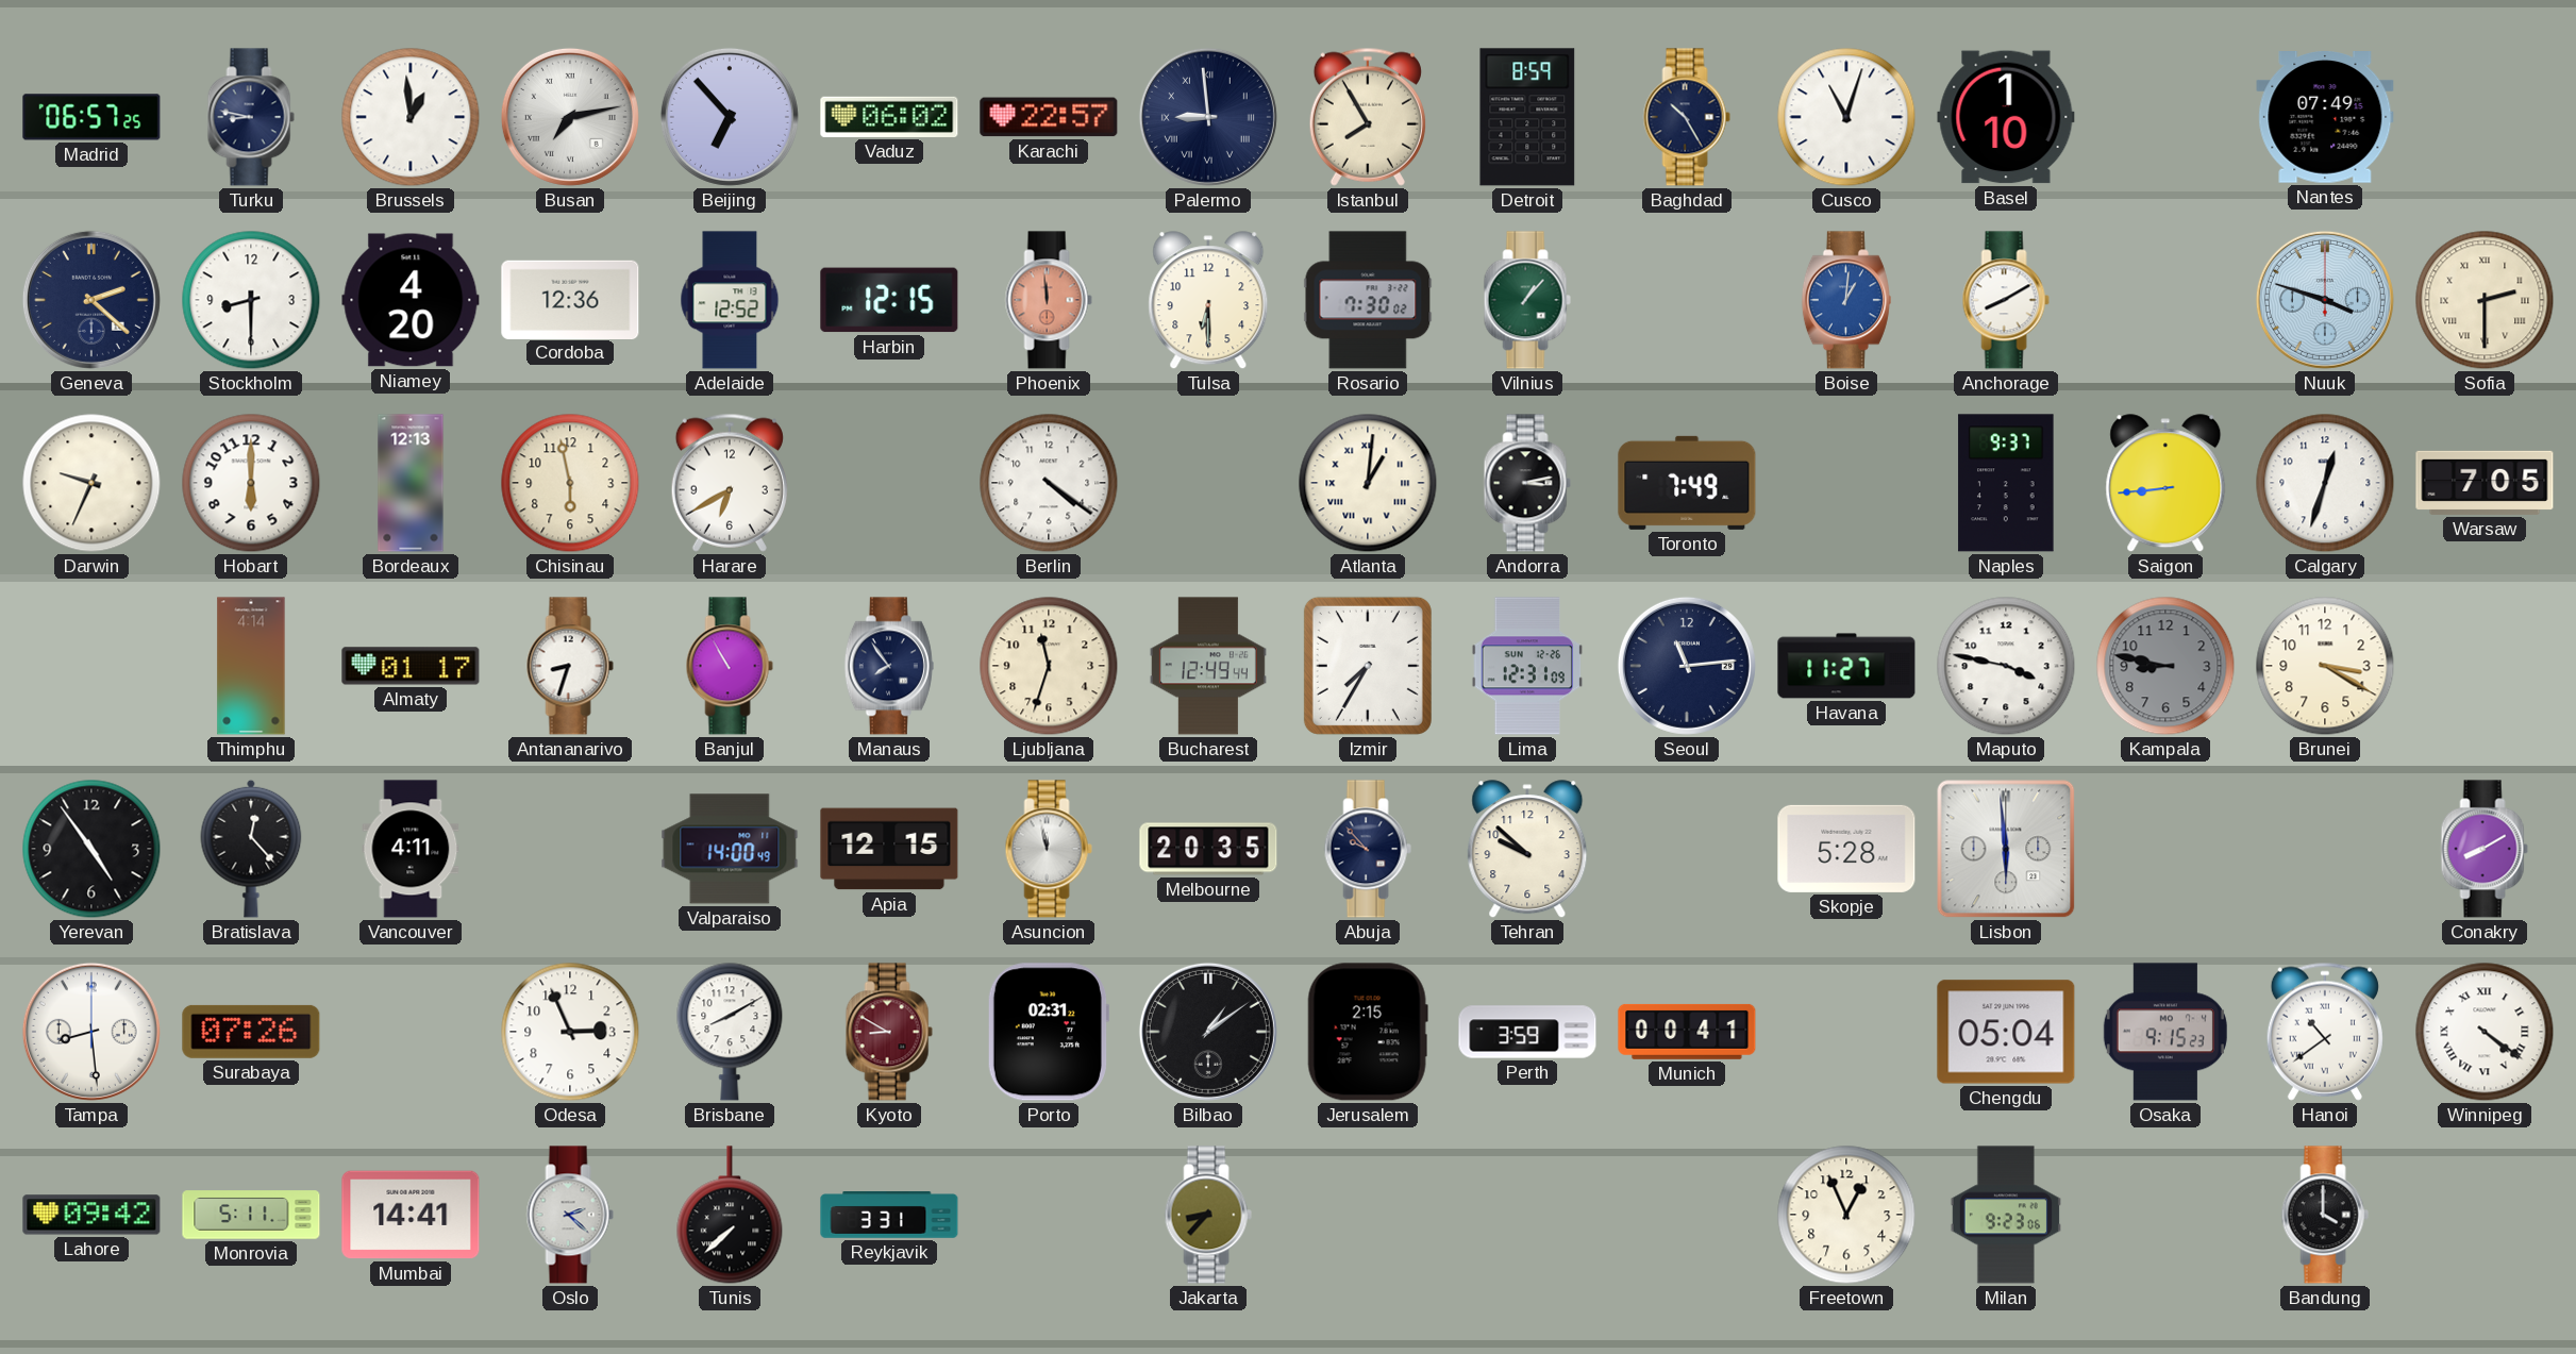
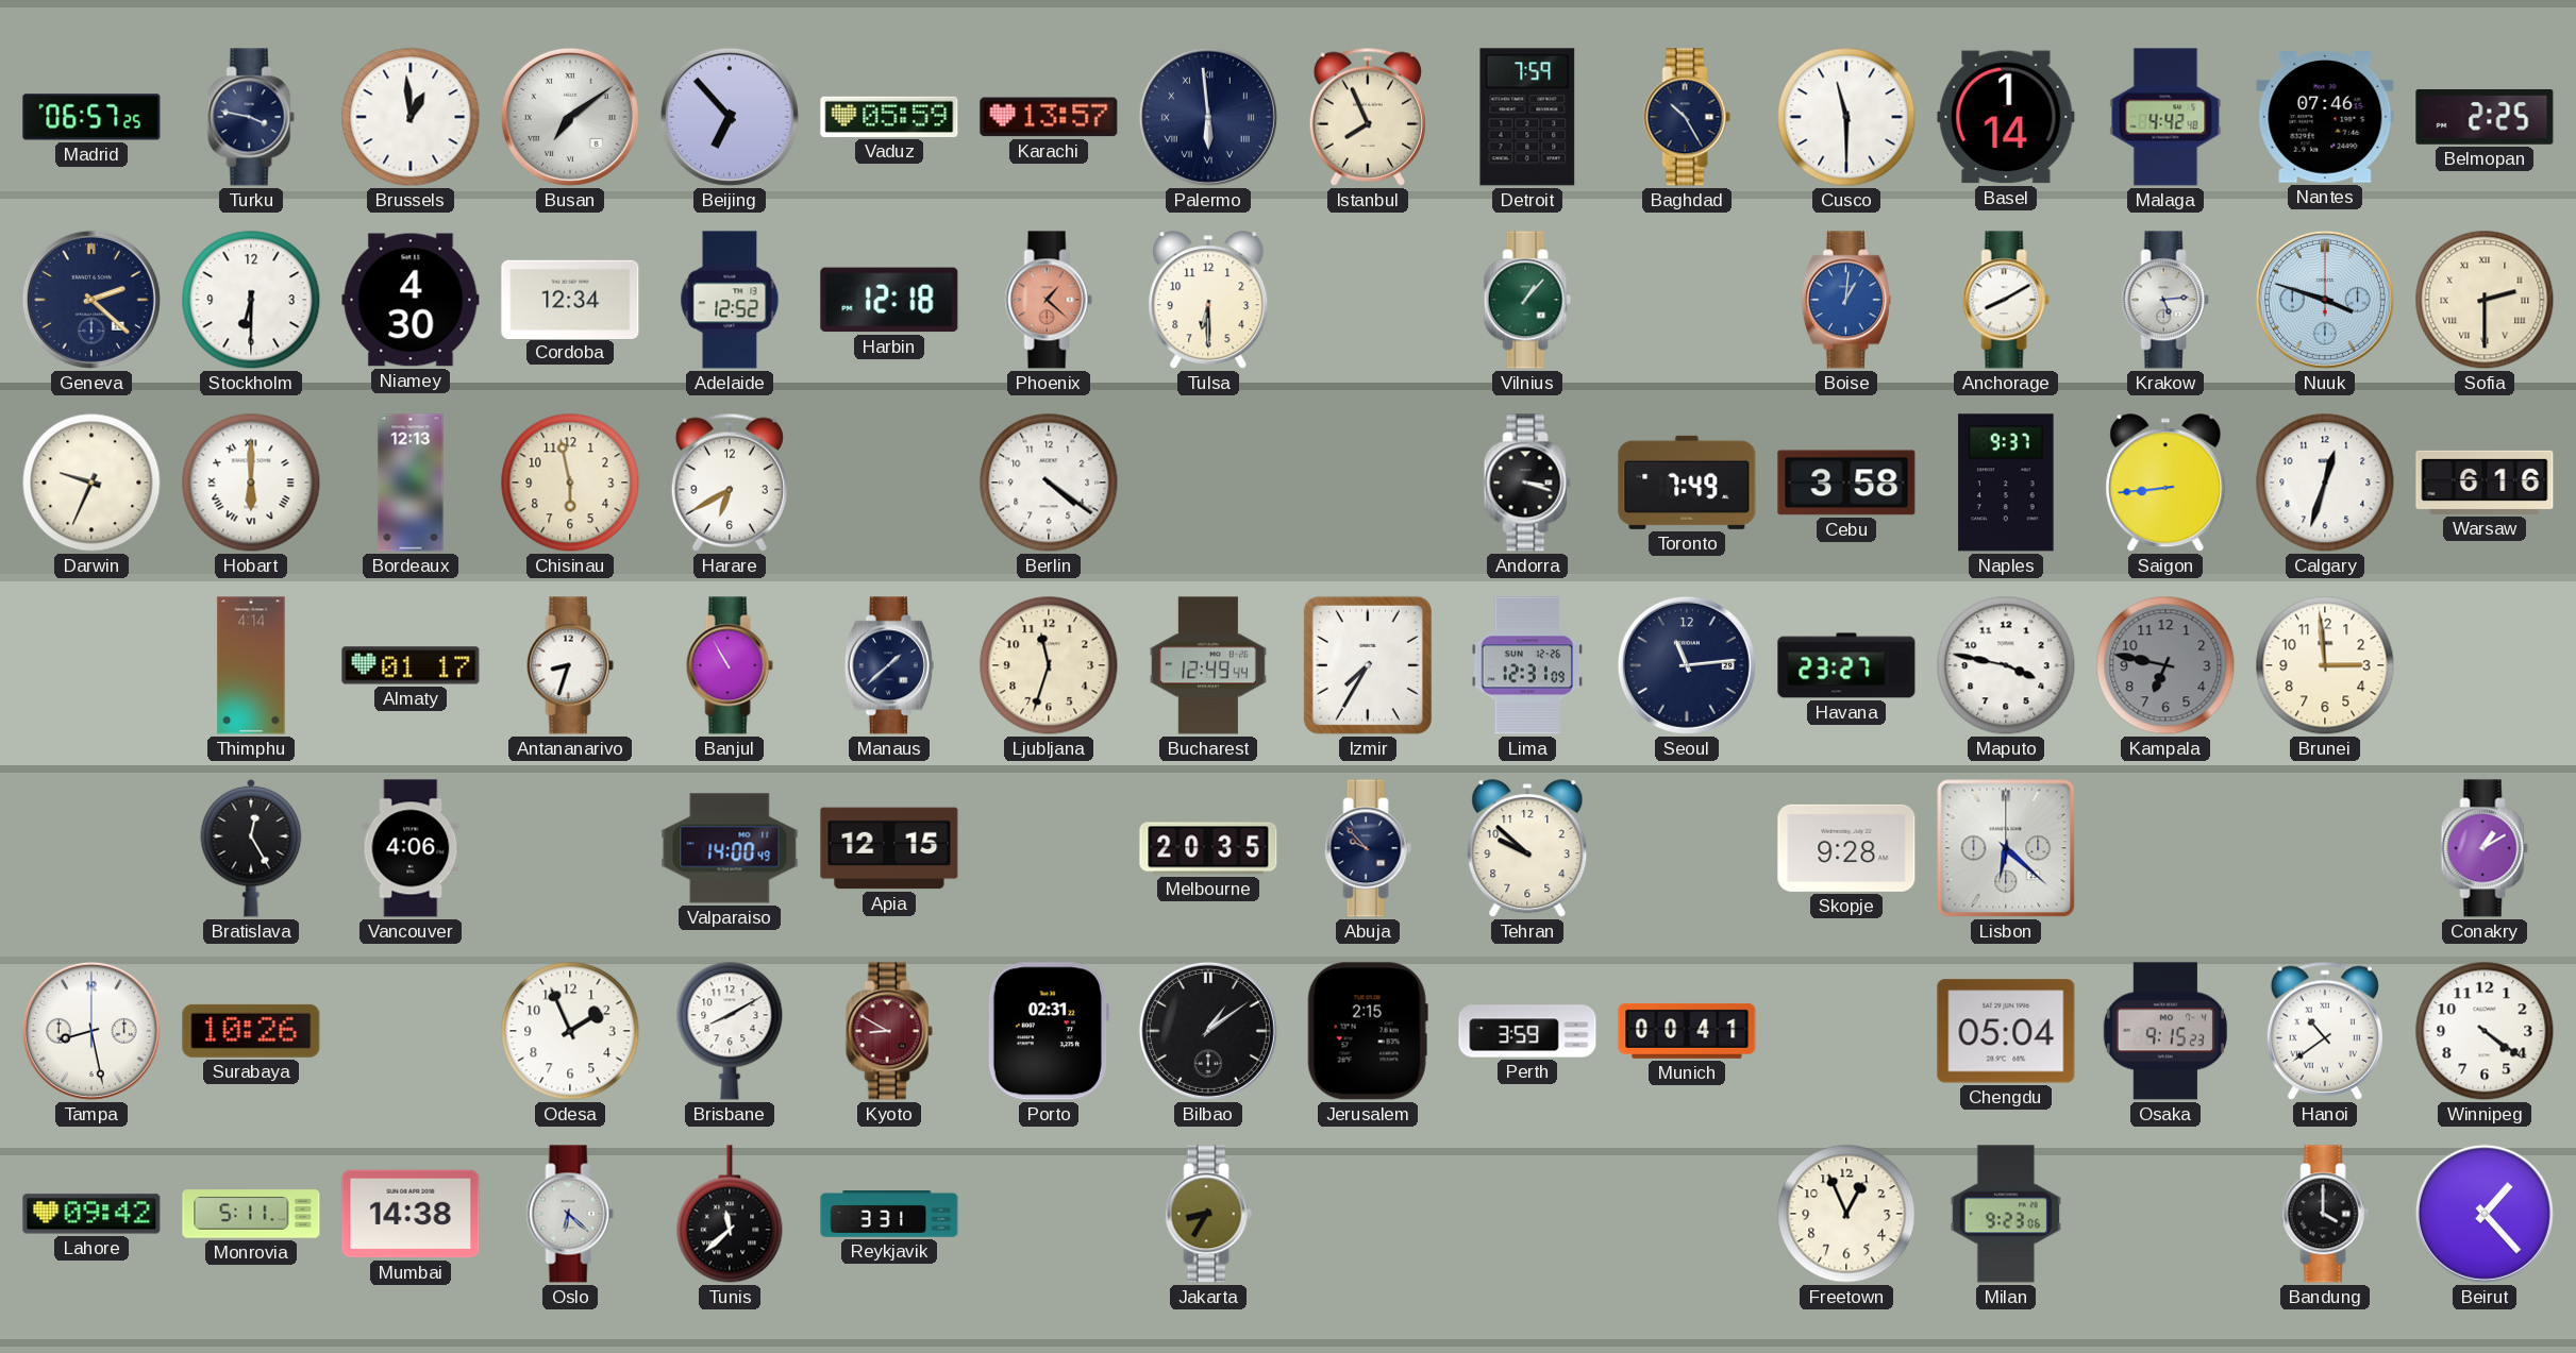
Turku: 8:47 -> 3:47
Busan: 7:13 -> 7:09
Vaduz: 06:02 -> 05:59
Karachi: 22:57 -> 13:57
Palermo: 8:59 -> 5:59
Istanbul: 7:55 -> 7:56
Detroit: 8:59 -> 7:59
Cusco: 11:03 -> 11:30
Basel: 1:10 -> 1:14
Malaga: none -> 4:42
Nantes: 07:49 -> 07:46
Belmopan: none -> 2:25
Stockholm: 8:30 -> 6:30
Niamey: 4:20 -> 4:30
Cordoba: 12:36 -> 12:34
Harbin: 12:15 -> 12:18
Phoenix: 11:59 -> 1:22
Rosario: 7:30 -> none
Krakow: none -> 5:14
Hobart numerals: Arabic -> Roman
Atlanta: 1:01 -> none
Andorra: 3:13 -> 3:18
Cebu: none -> 3:58
Warsaw: 7:05 -> 6:16
Manaus: 7:54 -> 1:38
Havana: 11:27 -> 23:27
Kampala: 8:47 -> 6:47
Brunei: 3:20 -> 2:59
Yerevan: 4:54 -> none
Bratislava: 12:23 -> 12:25
Vancouver: 4:11 -> 4:06
Asuncion: 11:58 -> none
Skopje: 5:28 -> 9:28
Lisbon: 5:59 -> 6:22
Conakry: 8:10 -> 1:10
Tampa: 8:29 -> 8:28
Surabaya: 07:26 -> 10:26
Odesa: 2:56 -> 1:56
Winnipeg numerals: Roman -> Arabic
Mumbai: 14:41 -> 14:38
Oslo: 2:22 -> 6:22
Tunis: 7:38 -> 11:38
Jakarta: 8:37 -> 8:35
Beirut: none -> 1:23
